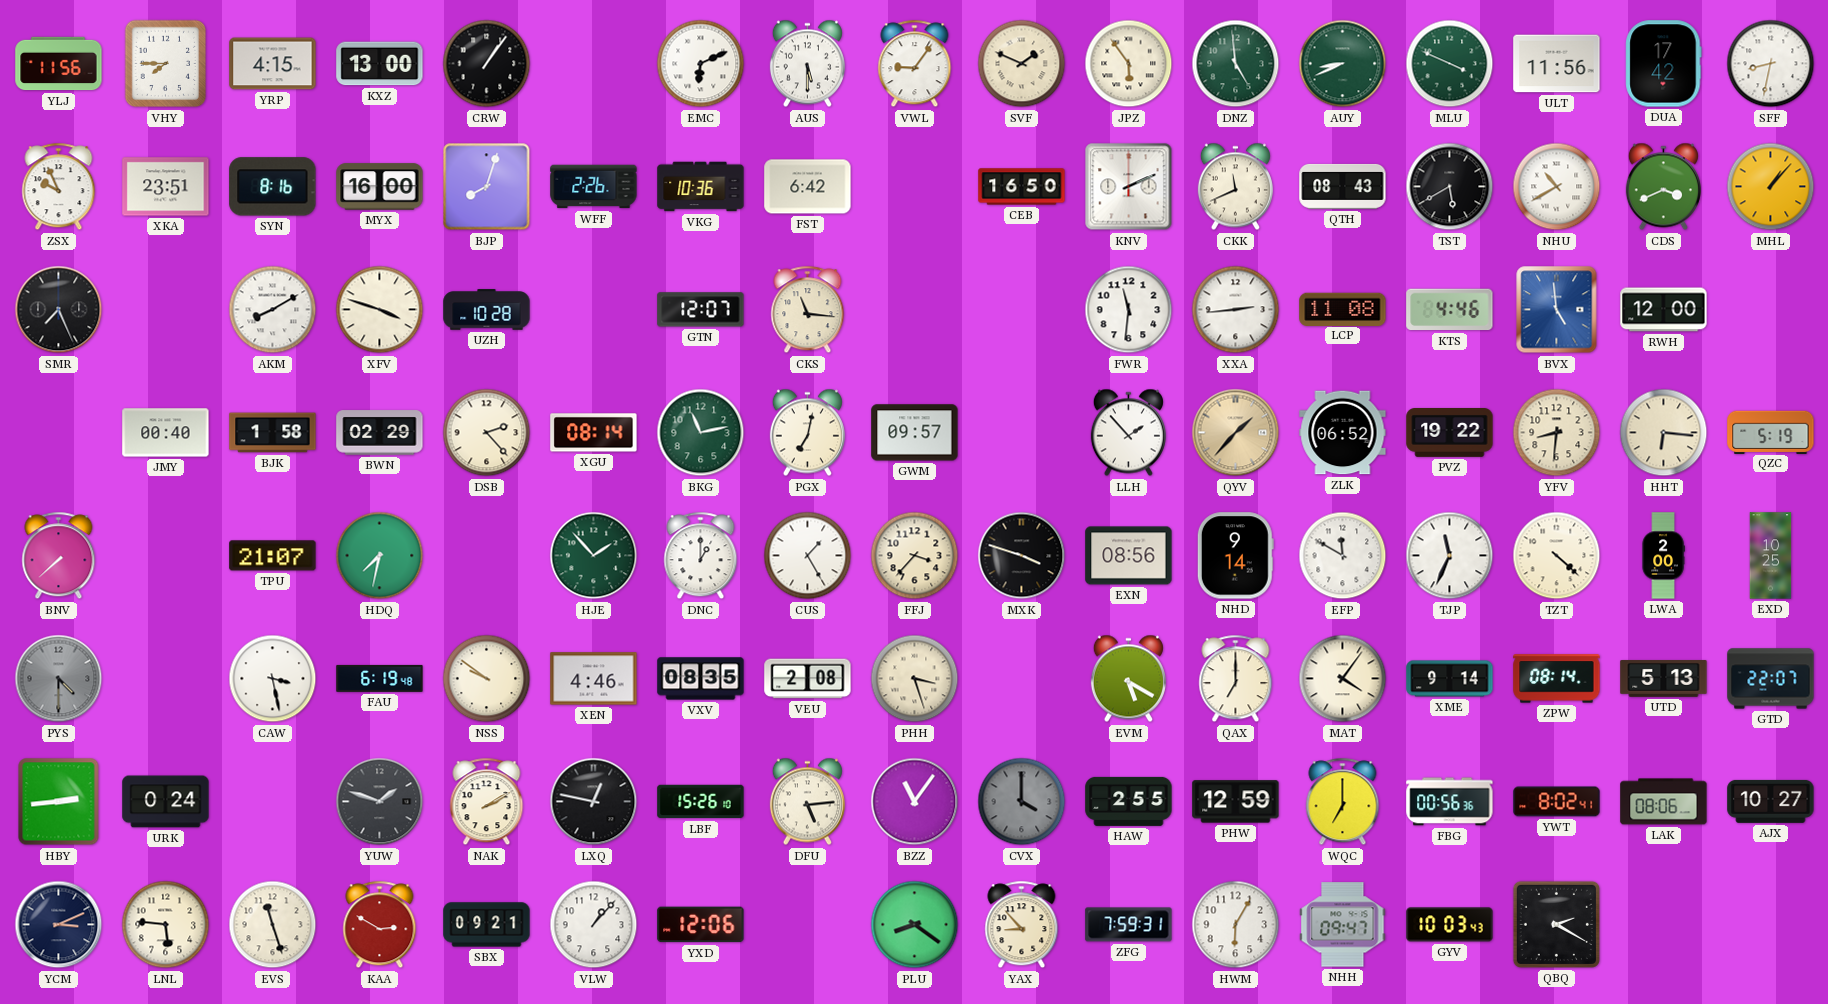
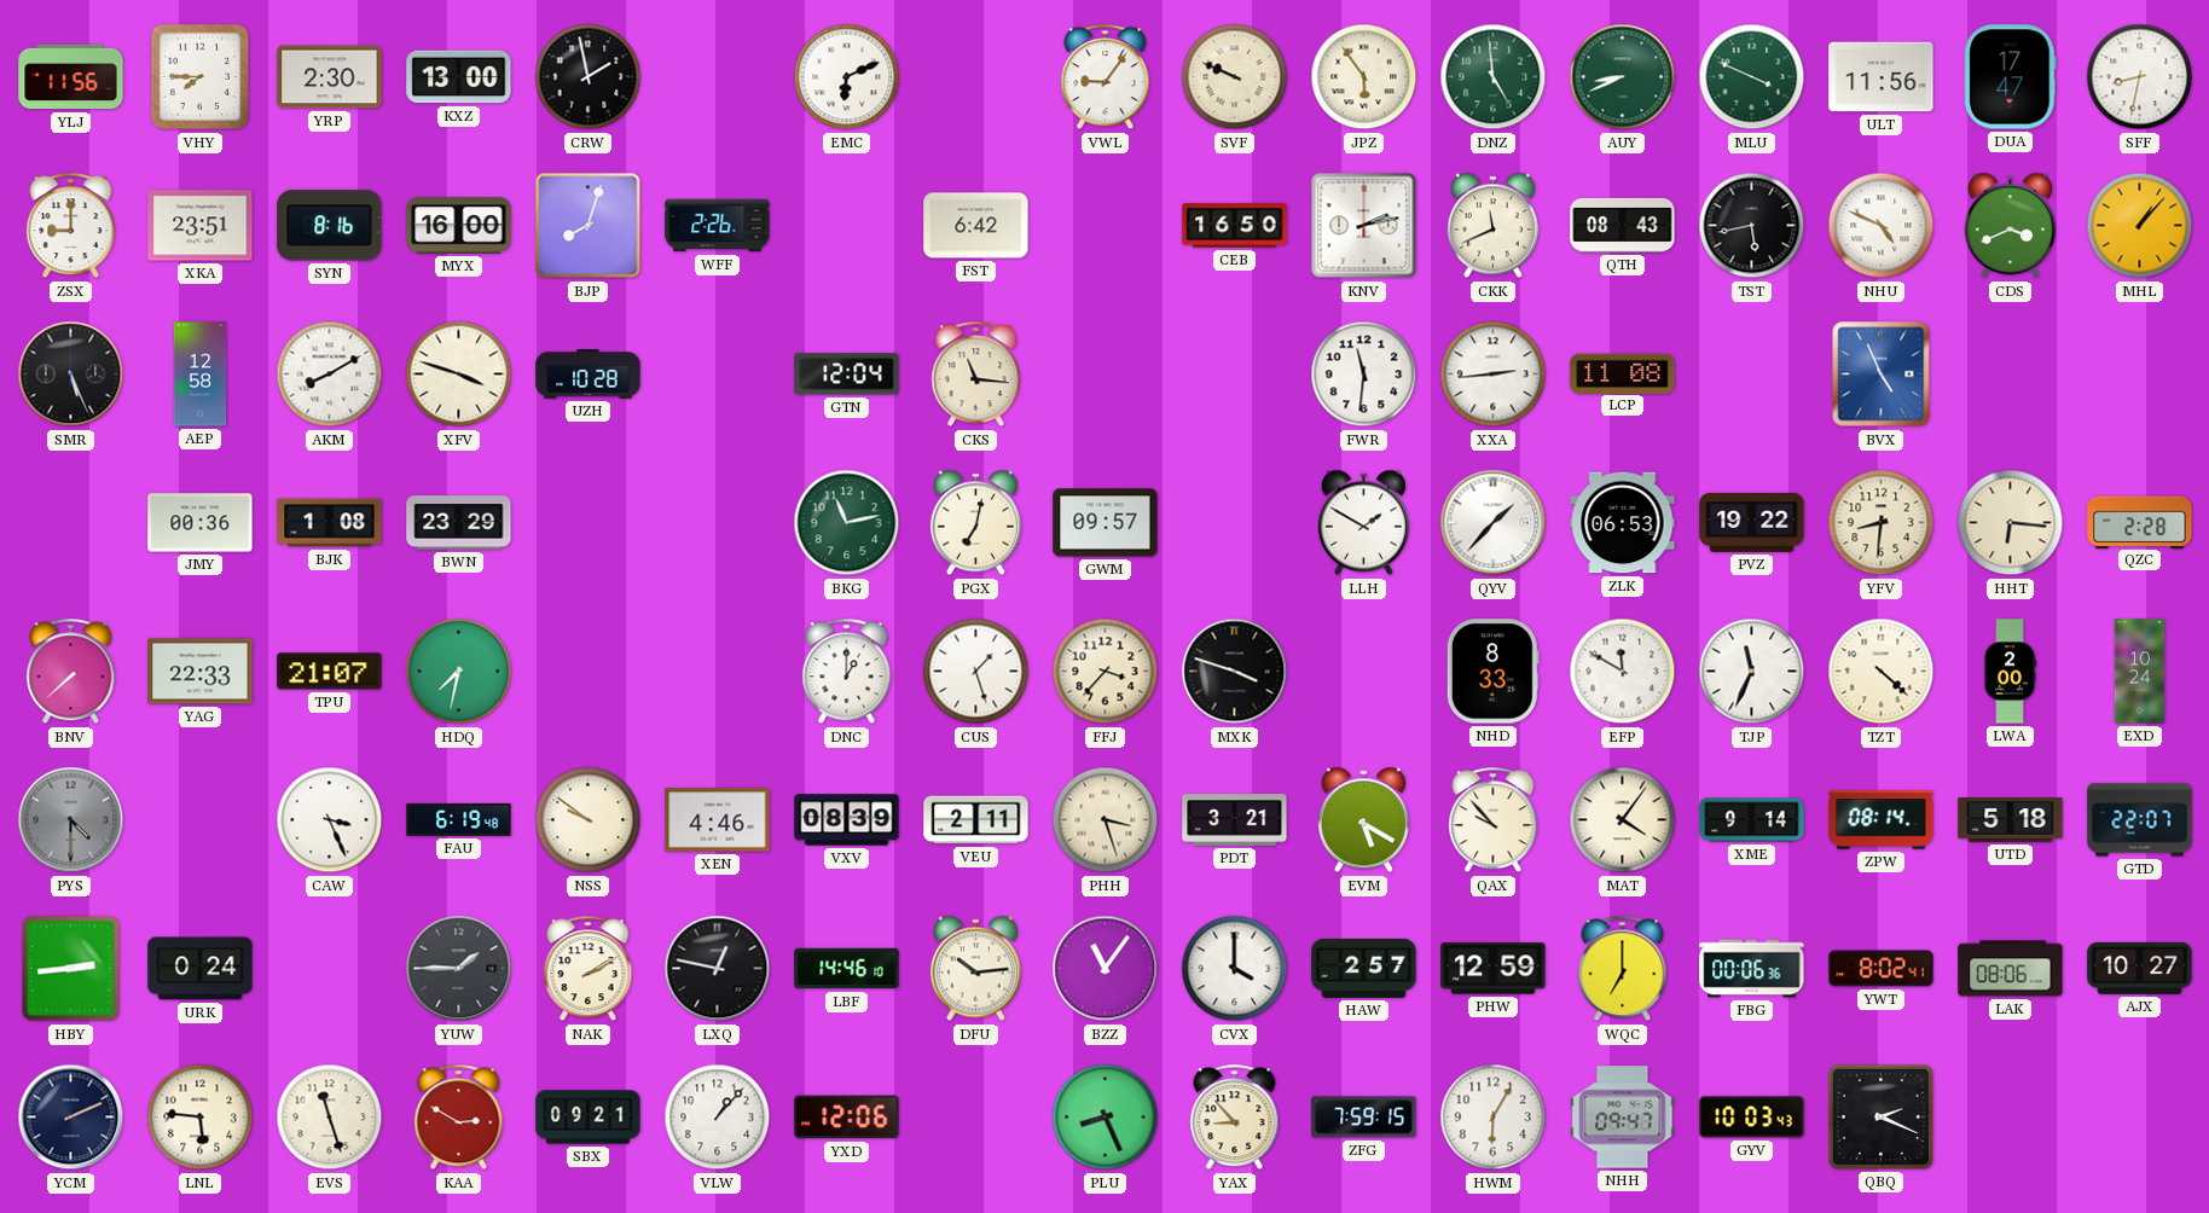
YRP: 4:15 -> 2:30
CRW: 1:06 -> 1:58
AUS: 5:30 -> none
SVF: 1:49 -> 9:49
DUA: 17:42 -> 17:47
ZSX: 9:56 -> 9:00
VKG: 10:36 -> none
KNV: 2:11 -> 2:13
TST: 5:40 -> 5:43
NHU: 10:40 -> 4:49
SMR: 7:26 -> 5:26
AEP: none -> 12:58
GTN: 12:07 -> 12:04
KTS: 4:46 -> none
BVX: 4:59 -> 4:56
RWH: 12:00 -> none
JMY: 00:40 -> 00:36
BJK: 1:58 -> 1:08
BWN: 02:29 -> 23:29
DSB: 2:23 -> none
XGU: 08:14 -> none
LLH: 1:53 -> 1:50
QYV dial: champagne -> white
ZLK: 06:52 -> 06:53
QZC: 5:19 -> 2:28
YAG: none -> 22:33
HJE: 1:53 -> none
CUS: 1:25 -> 1:27
EXN: 08:56 -> none
NHD: 9:14 -> 8:33
EXD: 10:25 -> 10:24
CAW: 3:28 -> 3:26
VXV: 08:35 -> 08:39
VEU: 2:08 -> 2:11
PDT: none -> 3:21
QAX: 7:00 -> 9:53
UTD: 5:13 -> 5:18
YUW: 1:48 -> 1:45
LBF: 15:26 -> 14:46
DFU: 5:14 -> 10:14
CVX dial: grey -> white
HAW: 2:55 -> 2:57
FBG: 00:56 -> 00:06
YCM: 3:11 -> 2:11
PLU: 8:21 -> 8:26
ZFG: 7:59:31 -> 7:59:15
QBQ: 2:20 -> 2:19
